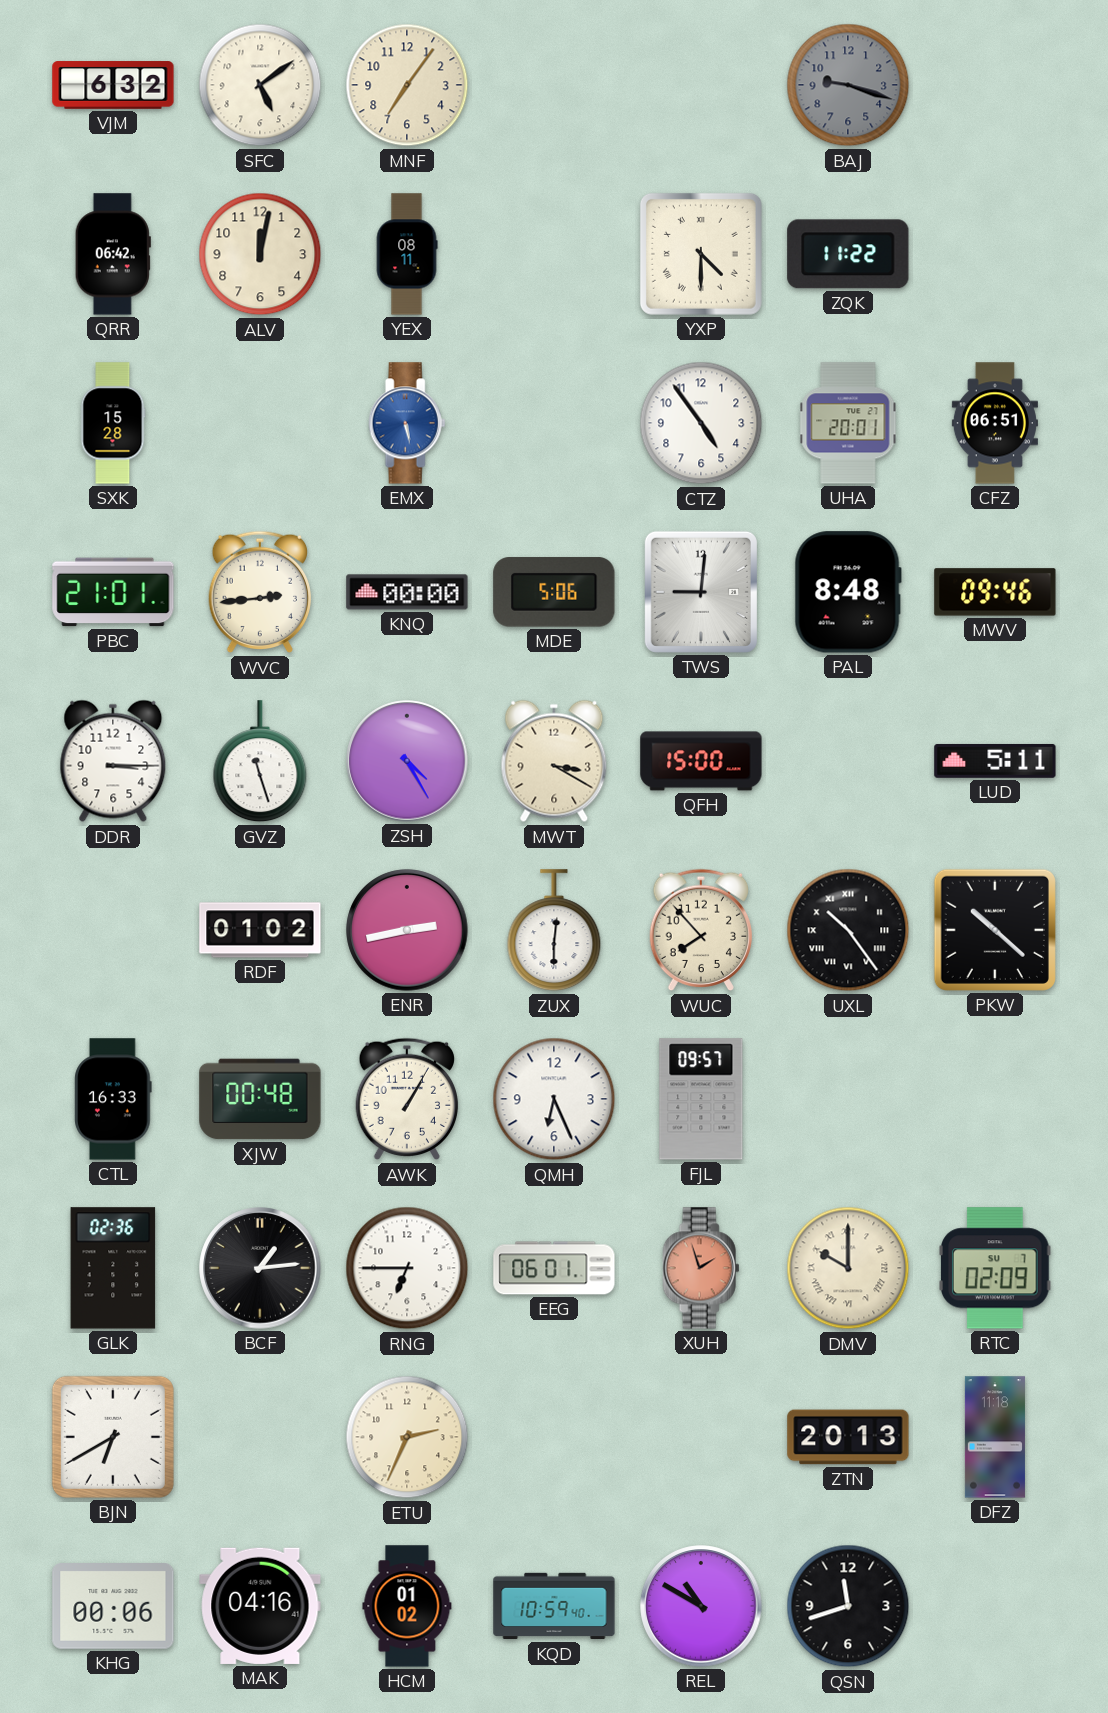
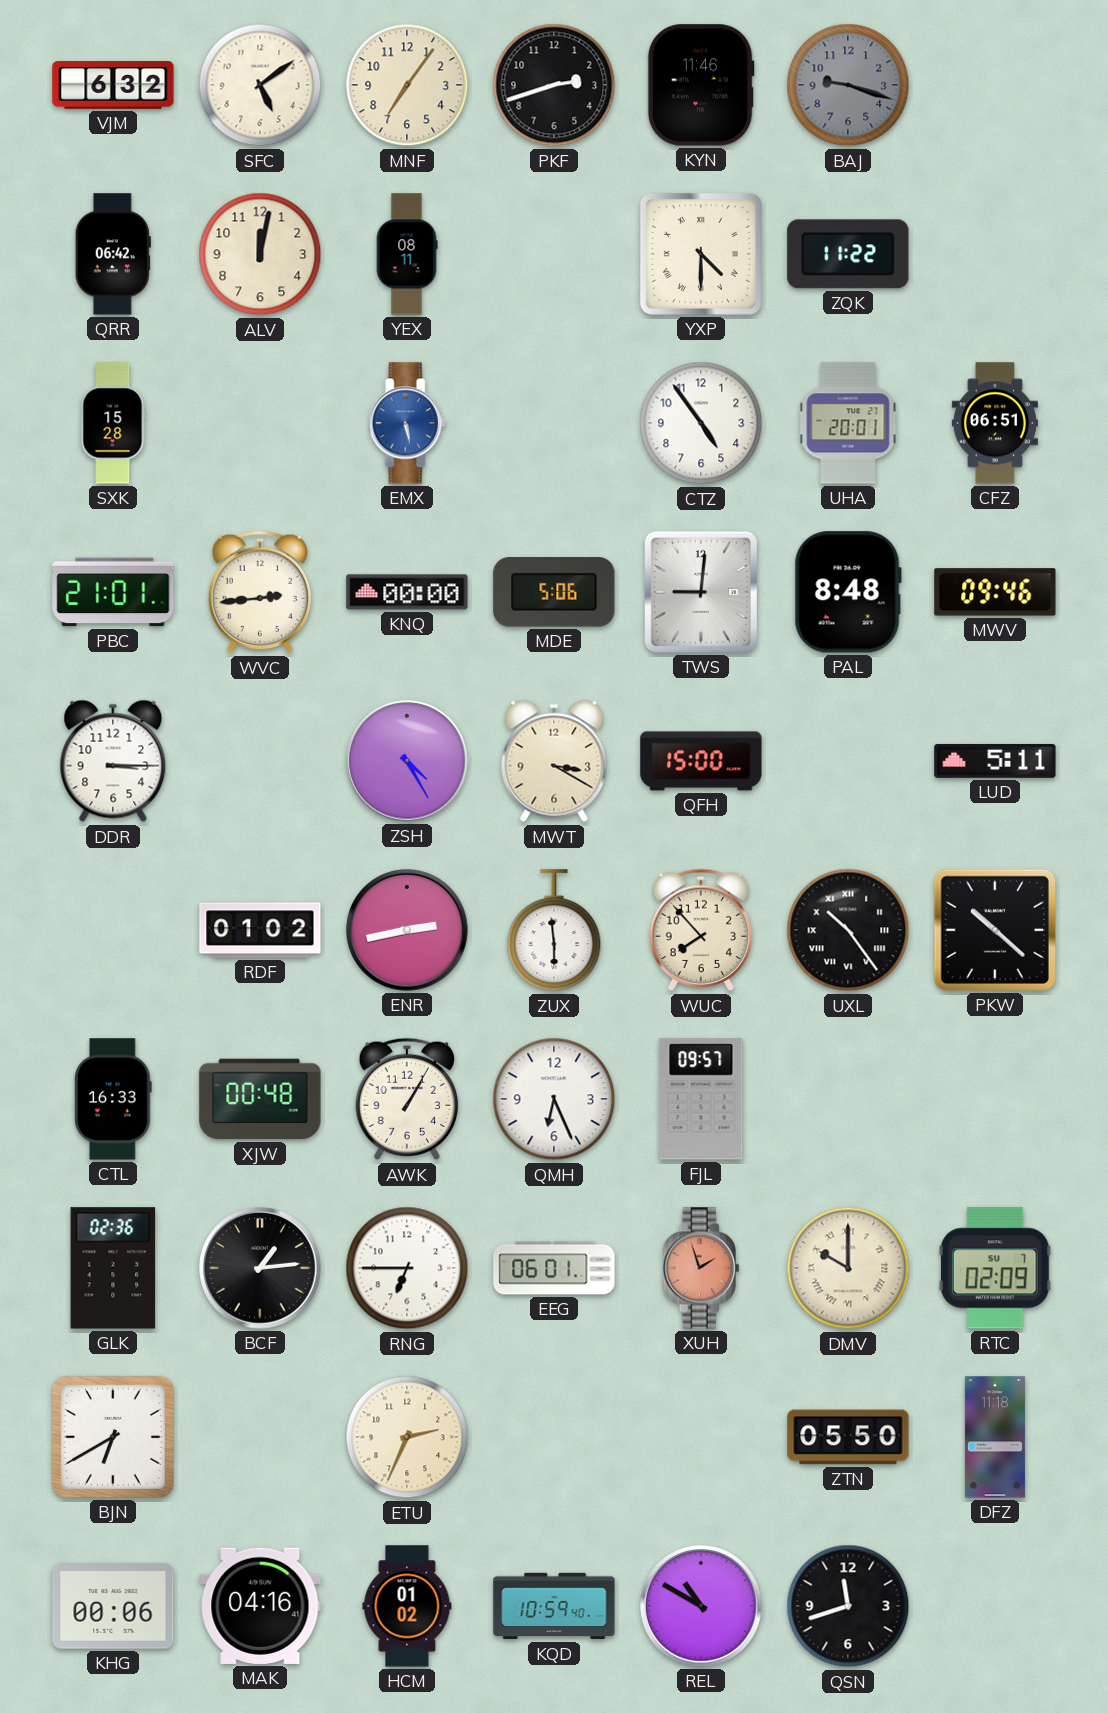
PKF: none -> 2:42
KYN: none -> 11:46
GVZ: 11:27 -> none
ZUX: 6:01 -> 5:59
ZTN: 20:13 -> 05:50
